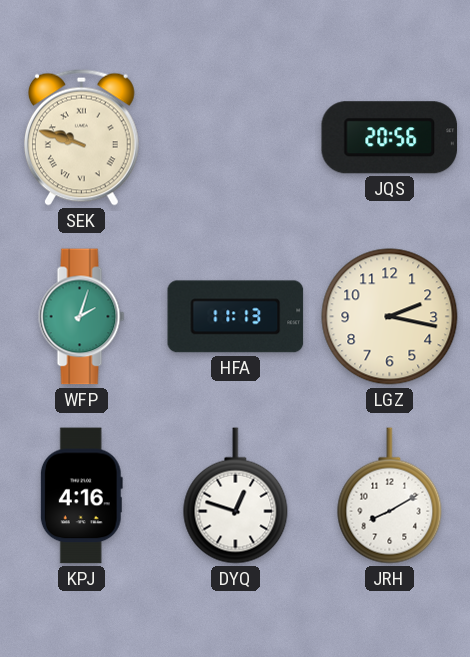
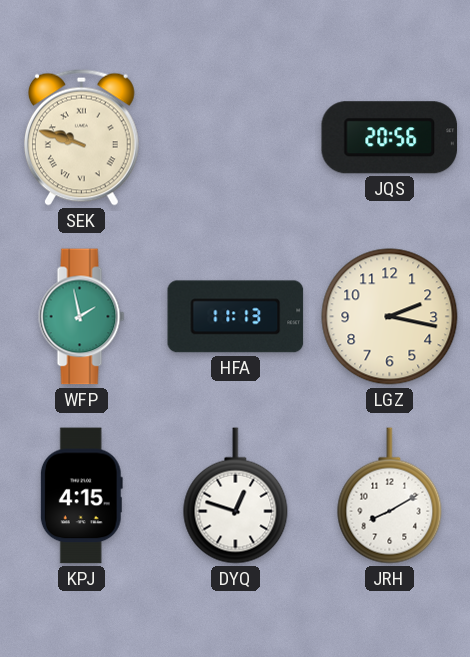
WFP: 2:03 -> 1:58
KPJ: 4:16 -> 4:15
